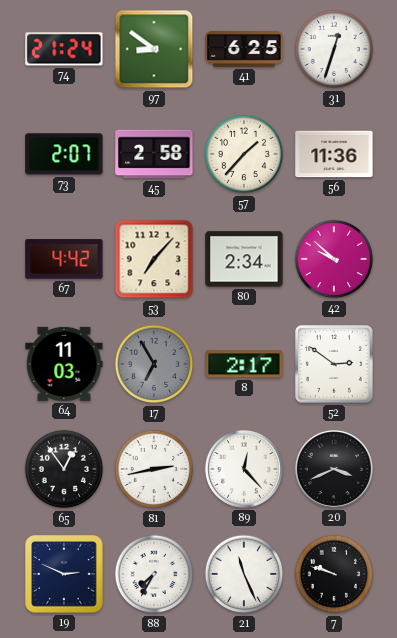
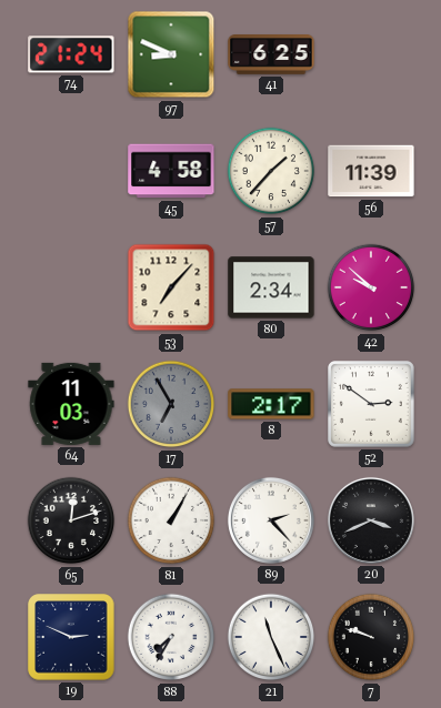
97: 8:51 -> 8:49
31: 12:33 -> none
73: 2:07 -> none
45: 2:58 -> 4:58
56: 11:36 -> 11:39
67: 4:42 -> none
65: 12:54 -> 12:12
81: 2:43 -> 1:05
89: 12:23 -> 2:23
